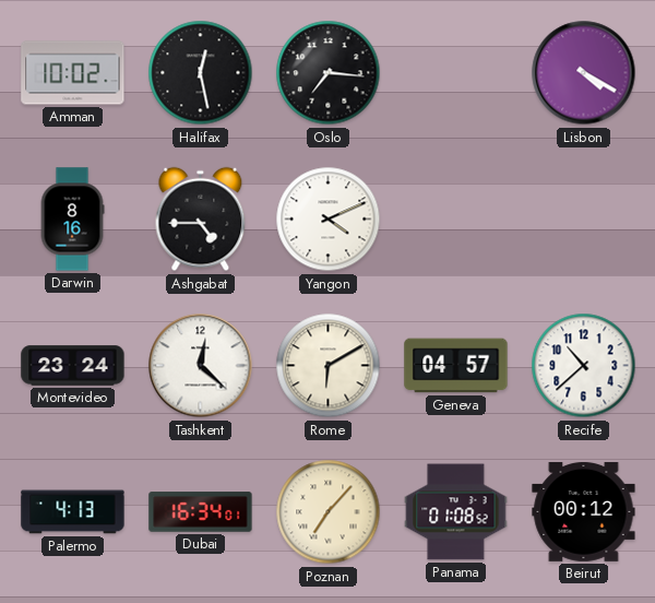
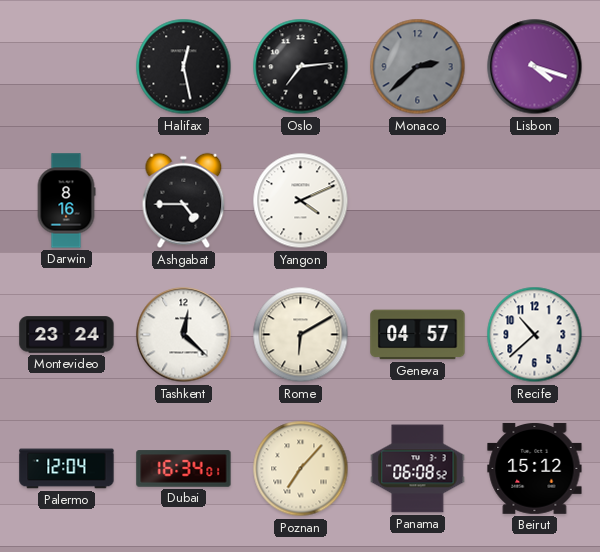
Amman: 10:02 -> none
Oslo: 7:16 -> 7:14
Monaco: none -> 2:38
Lisbon: 4:20 -> 4:18
Palermo: 4:13 -> 12:04
Panama: 01:08 -> 06:08
Beirut: 00:12 -> 15:12
